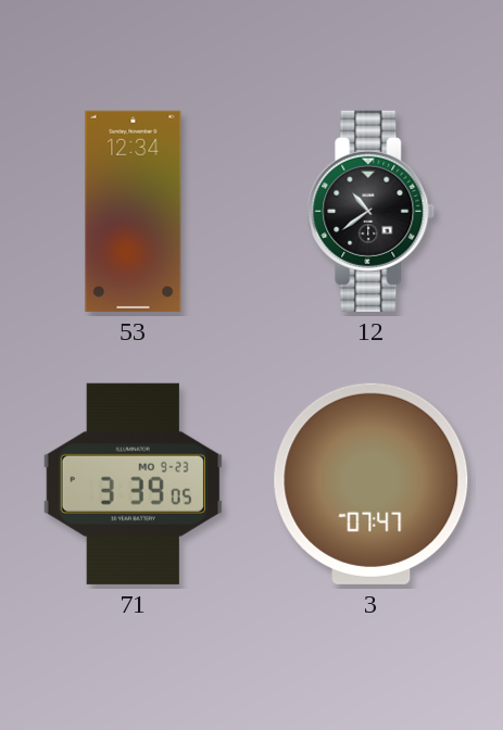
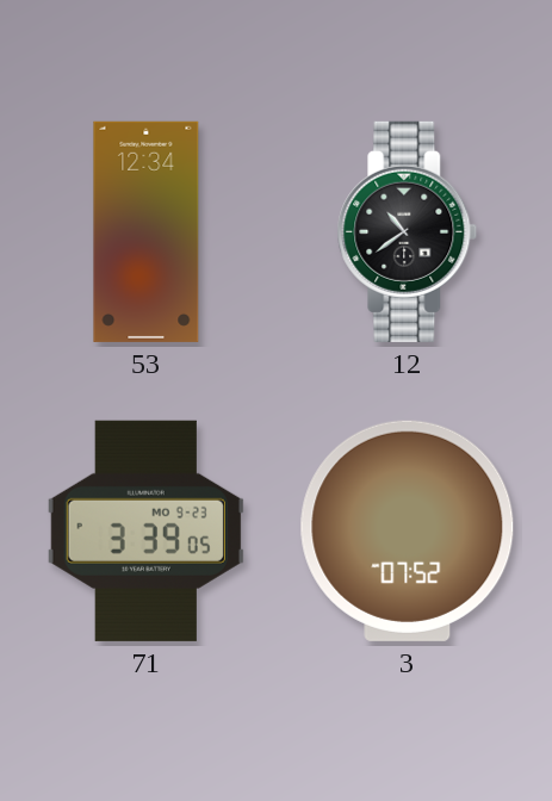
3: 07:47 -> 07:52
